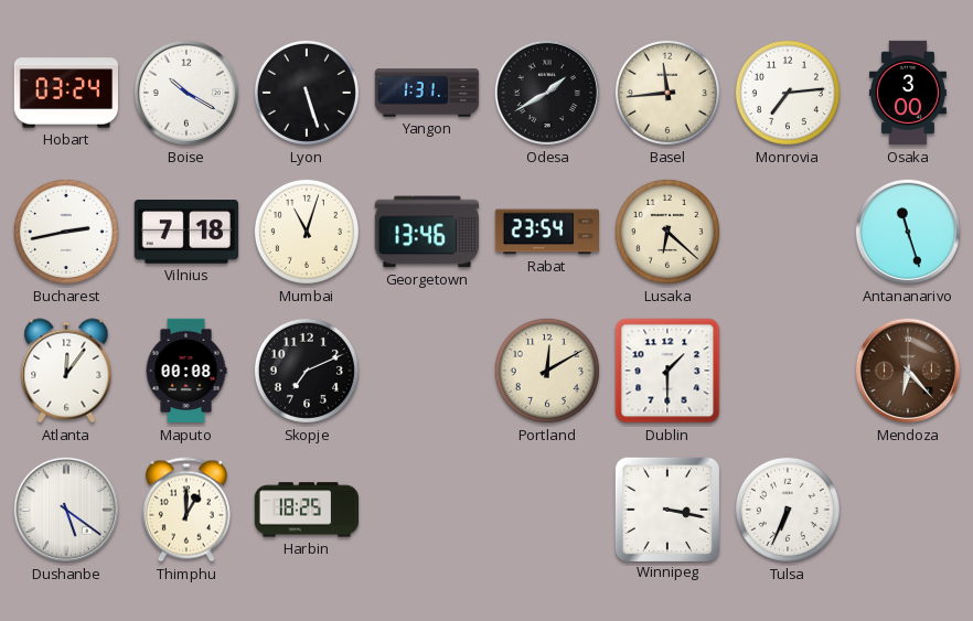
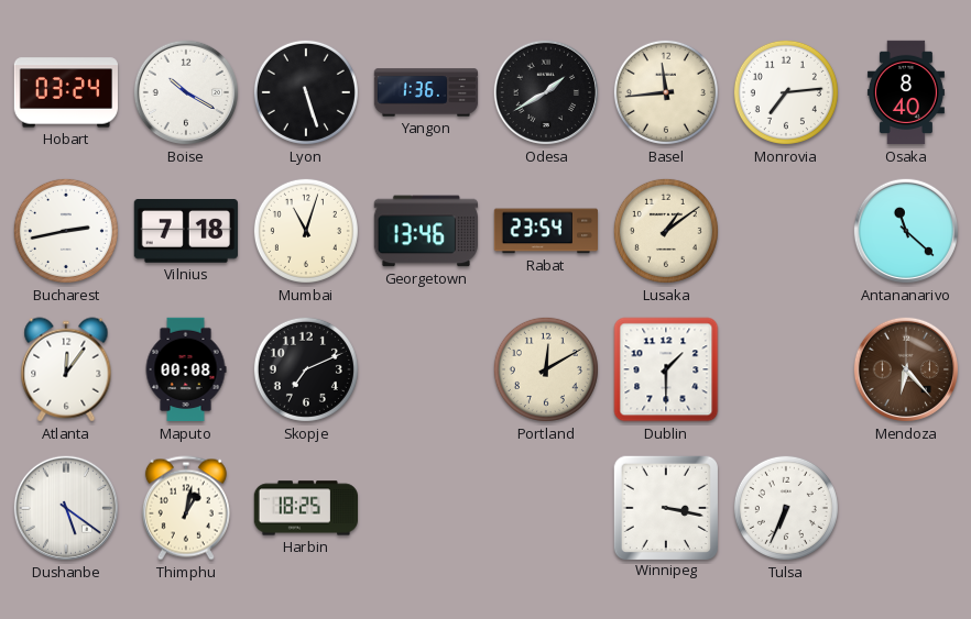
Yangon: 1:31 -> 1:36
Osaka: 3:00 -> 8:40
Lusaka: 6:22 -> 1:09
Antananarivo: 11:27 -> 11:22
Thimphu: 1:00 -> 1:02
